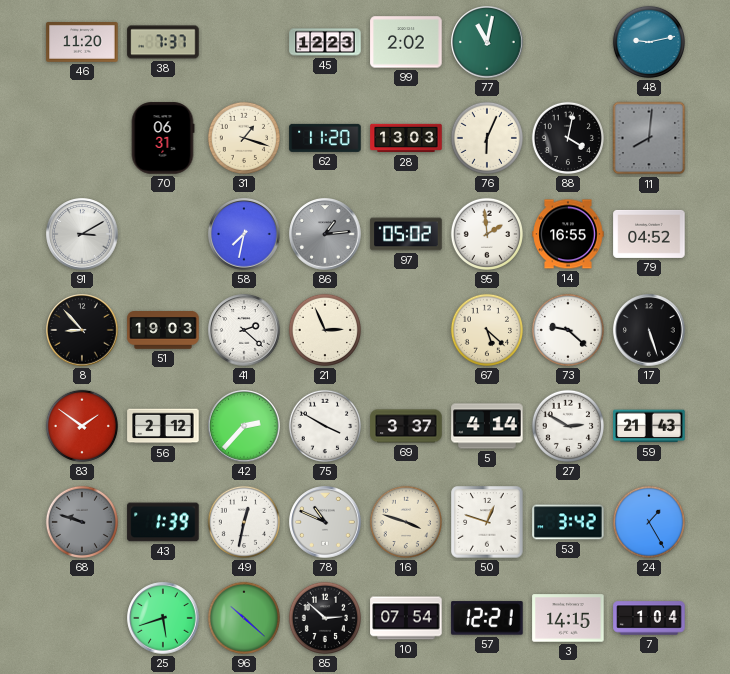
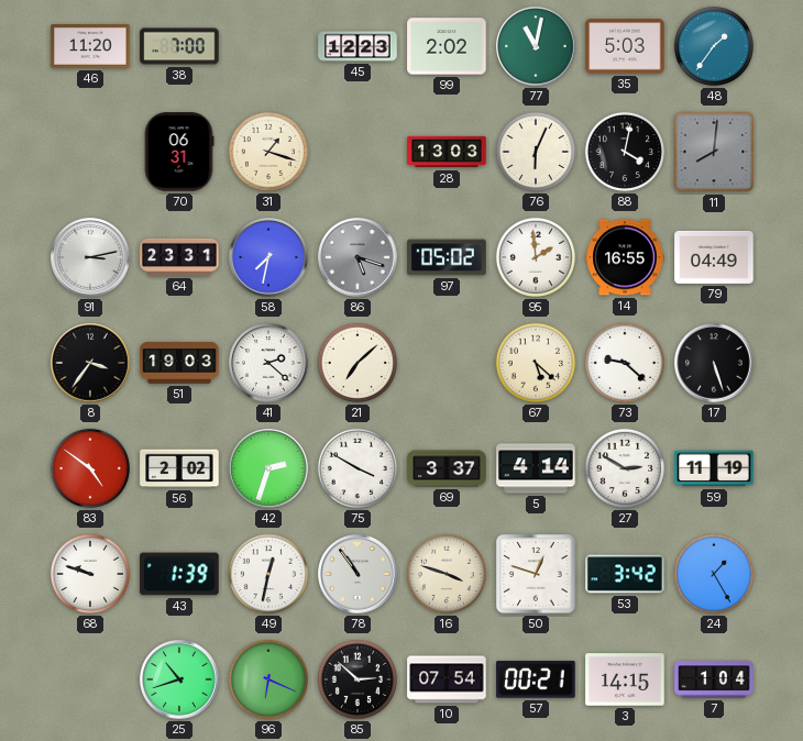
38: 7:37 -> 7:00
35: none -> 5:03
48: 9:13 -> 1:36
62: 11:20 -> none
91: 3:10 -> 3:13
64: none -> 23:31
86: 1:14 -> 5:18
79: 04:52 -> 04:49
8: 8:53 -> 3:36
21: 2:56 -> 7:08
83: 1:51 -> 4:51
56: 2:12 -> 2:02
42: 2:37 -> 2:33
59: 21:43 -> 11:19
68 dial: grey -> white
78: 10:49 -> 10:54
25: 5:42 -> 10:42
96: 10:22 -> 6:19
57: 12:21 -> 00:21
